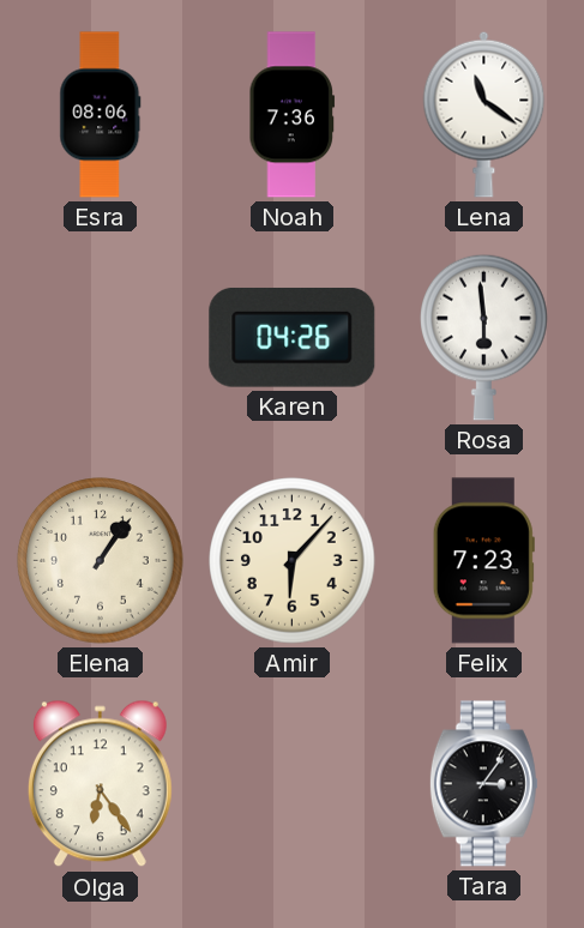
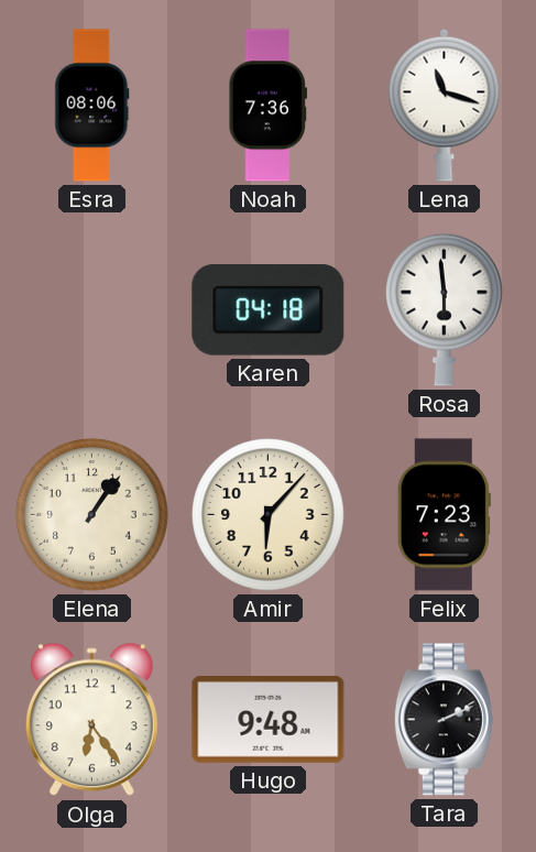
Lena: 11:21 -> 11:18
Karen: 04:26 -> 04:18
Hugo: none -> 9:48
Tara: 3:06 -> 2:11
